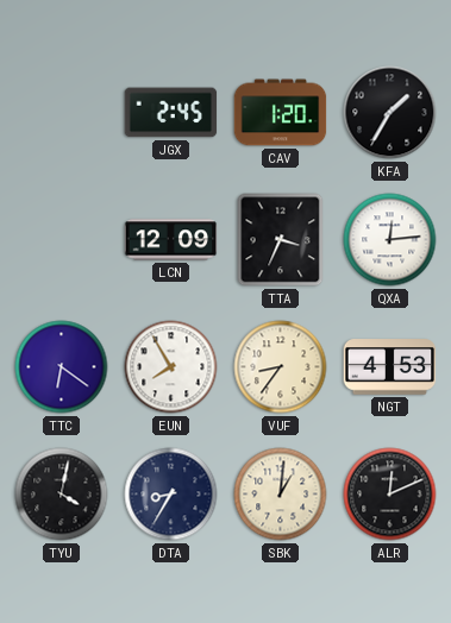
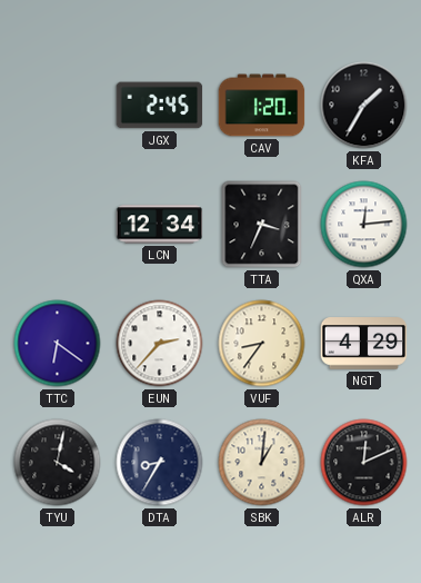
LCN: 12:09 -> 12:34
EUN: 7:55 -> 2:37
NGT: 4:53 -> 4:29
